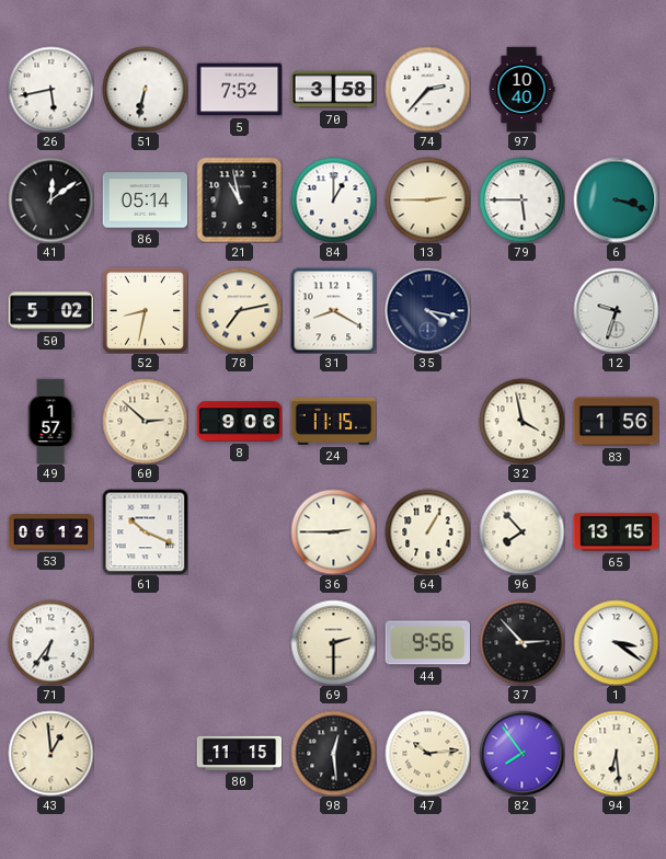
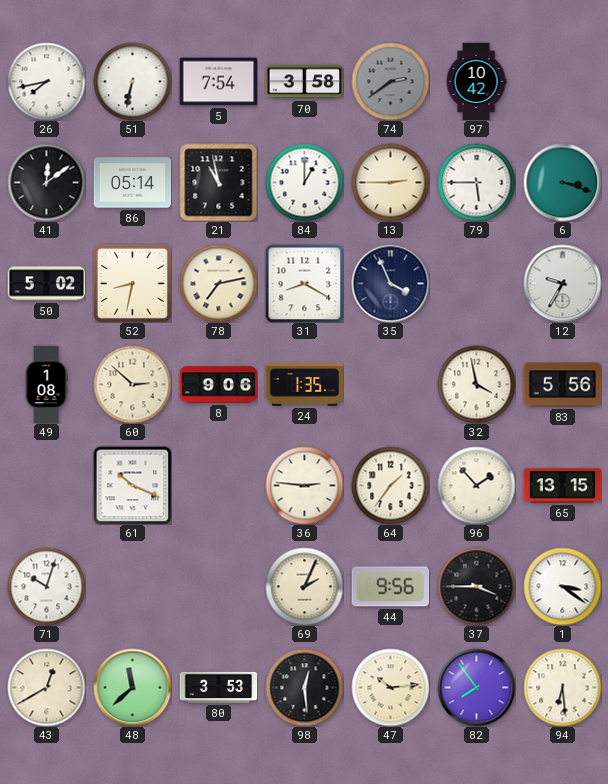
26: 5:43 -> 7:43
5: 7:52 -> 7:54
74: 2:37 -> 2:39
74 dial: white -> grey
97: 10:40 -> 10:42
35: 4:17 -> 3:56
12: 9:33 -> 9:35
49: 1:57 -> 1:08
24: 11:15 -> 1:35
83: 1:56 -> 5:56
53: 06:12 -> none
36: 2:45 -> 2:46
64: 1:05 -> 1:36
96: 7:53 -> 1:53
71: 6:36 -> 10:03
69: 2:30 -> 2:04
37: 2:53 -> 3:45
43: 12:59 -> 12:40
48: none -> 11:38
80: 11:15 -> 3:53
